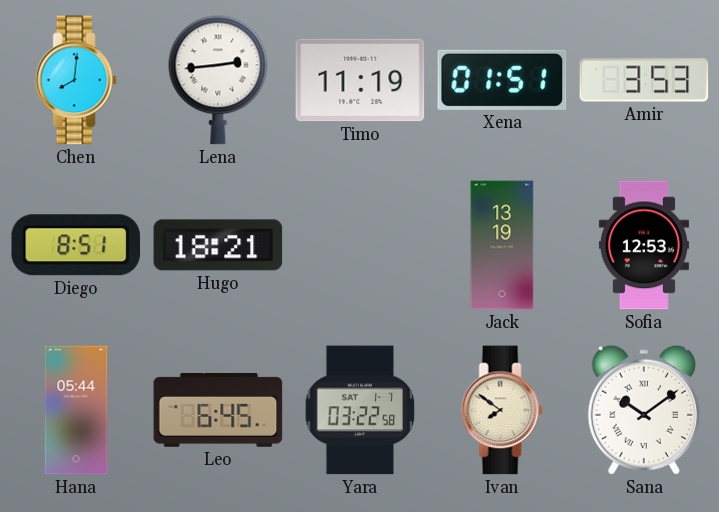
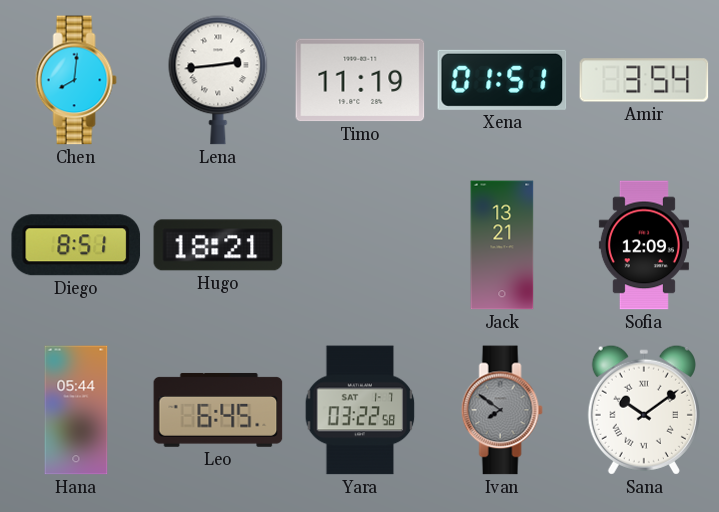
Amir: 3:53 -> 3:54
Jack: 13:19 -> 13:21
Sofia: 12:53 -> 12:09
Ivan dial: cream -> grey
